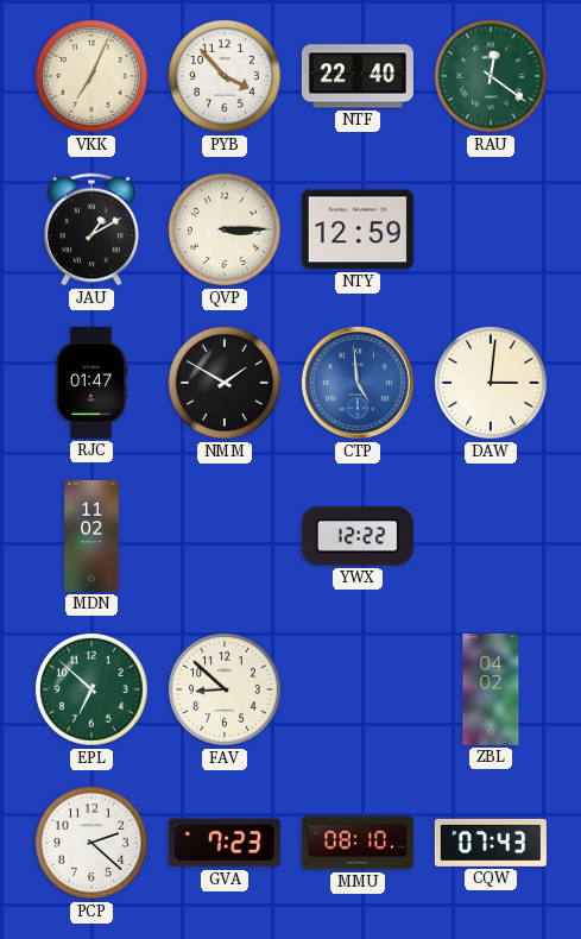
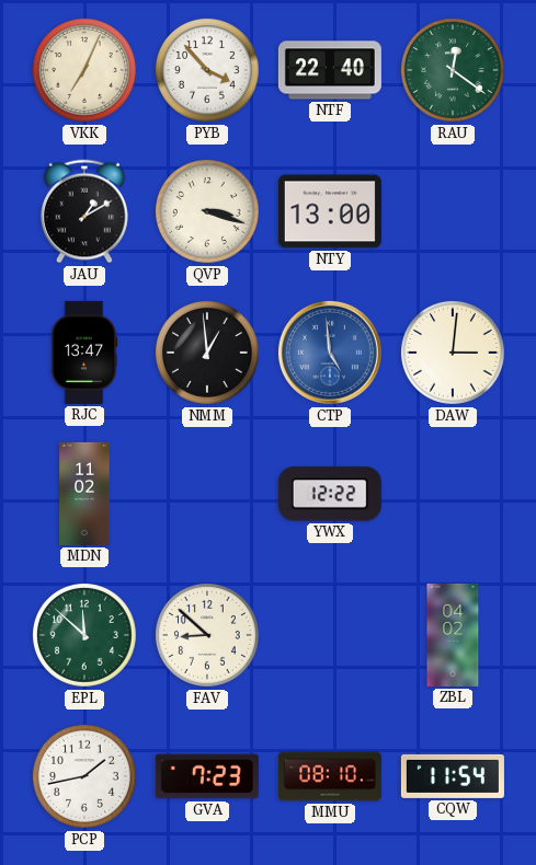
QVP: 3:15 -> 3:18
NTY: 12:59 -> 13:00
RJC: 01:47 -> 13:47
NMM: 1:50 -> 12:59
EPL: 6:52 -> 11:52
PCP: 2:22 -> 1:43
CQW: 07:43 -> 11:54
